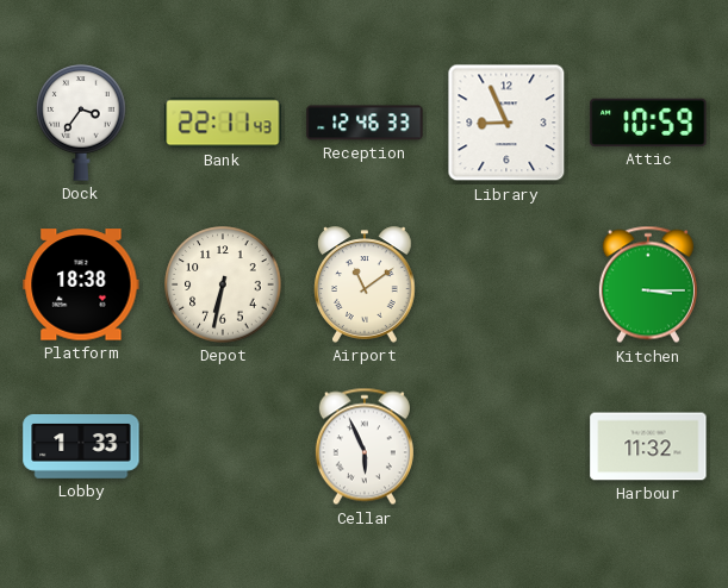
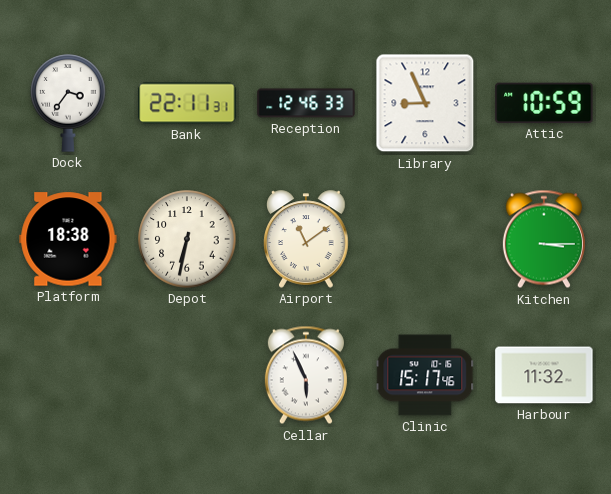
Bank: 22:11:43 -> 22:11:31
Lobby: 1:33 -> none
Clinic: none -> 15:17
